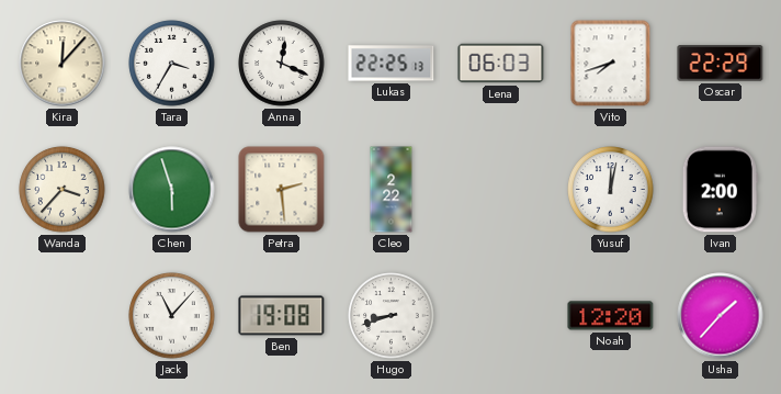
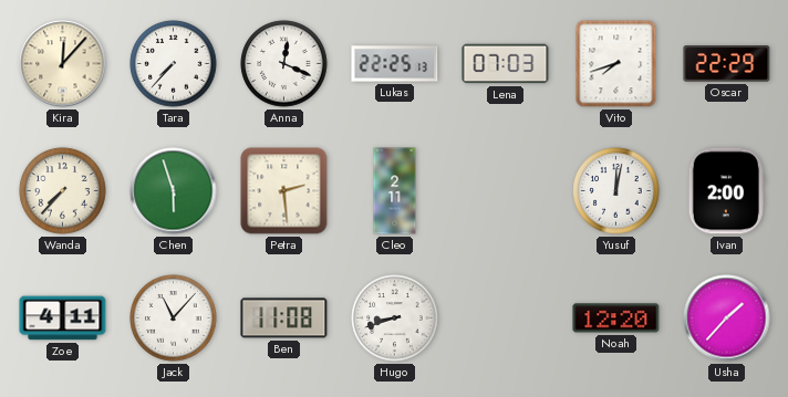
Tara: 3:35 -> 7:37
Lena: 06:03 -> 07:03
Wanda: 3:37 -> 7:37
Cleo: 2:22 -> 2:11
Zoe: none -> 4:11
Ben: 19:08 -> 11:08
